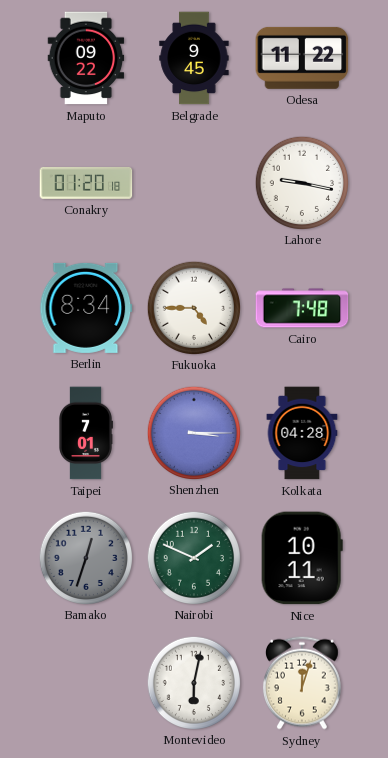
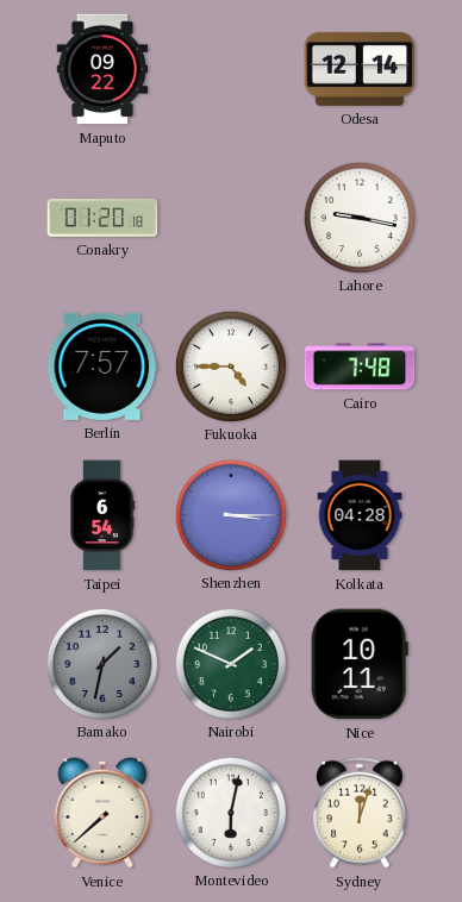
Belgrade: 9:45 -> none
Odesa: 11:22 -> 12:14
Berlin: 8:34 -> 7:57
Taipei: 7:01 -> 6:54
Bamako: 12:33 -> 1:32
Venice: none -> 7:38
